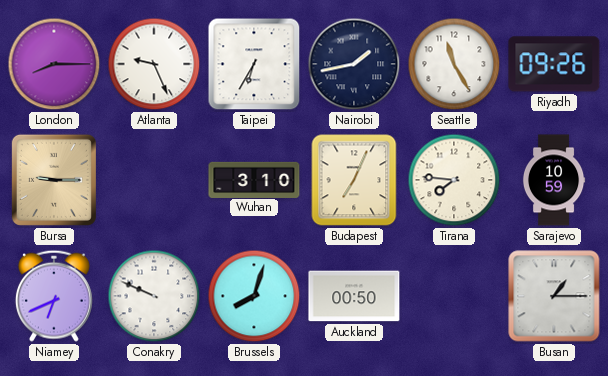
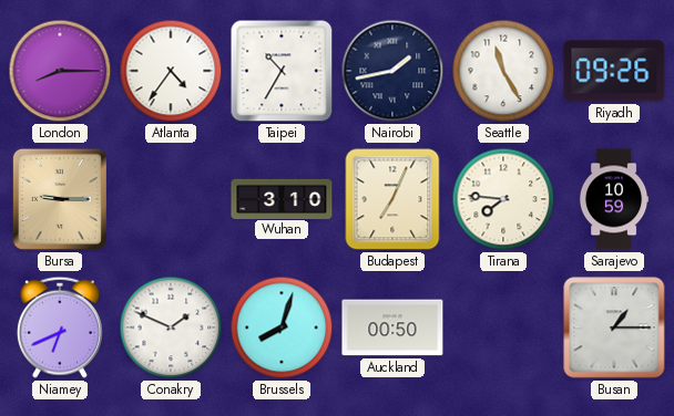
Atlanta: 9:26 -> 4:36
Taipei: 6:35 -> 10:35
Conakry: 9:49 -> 1:49
